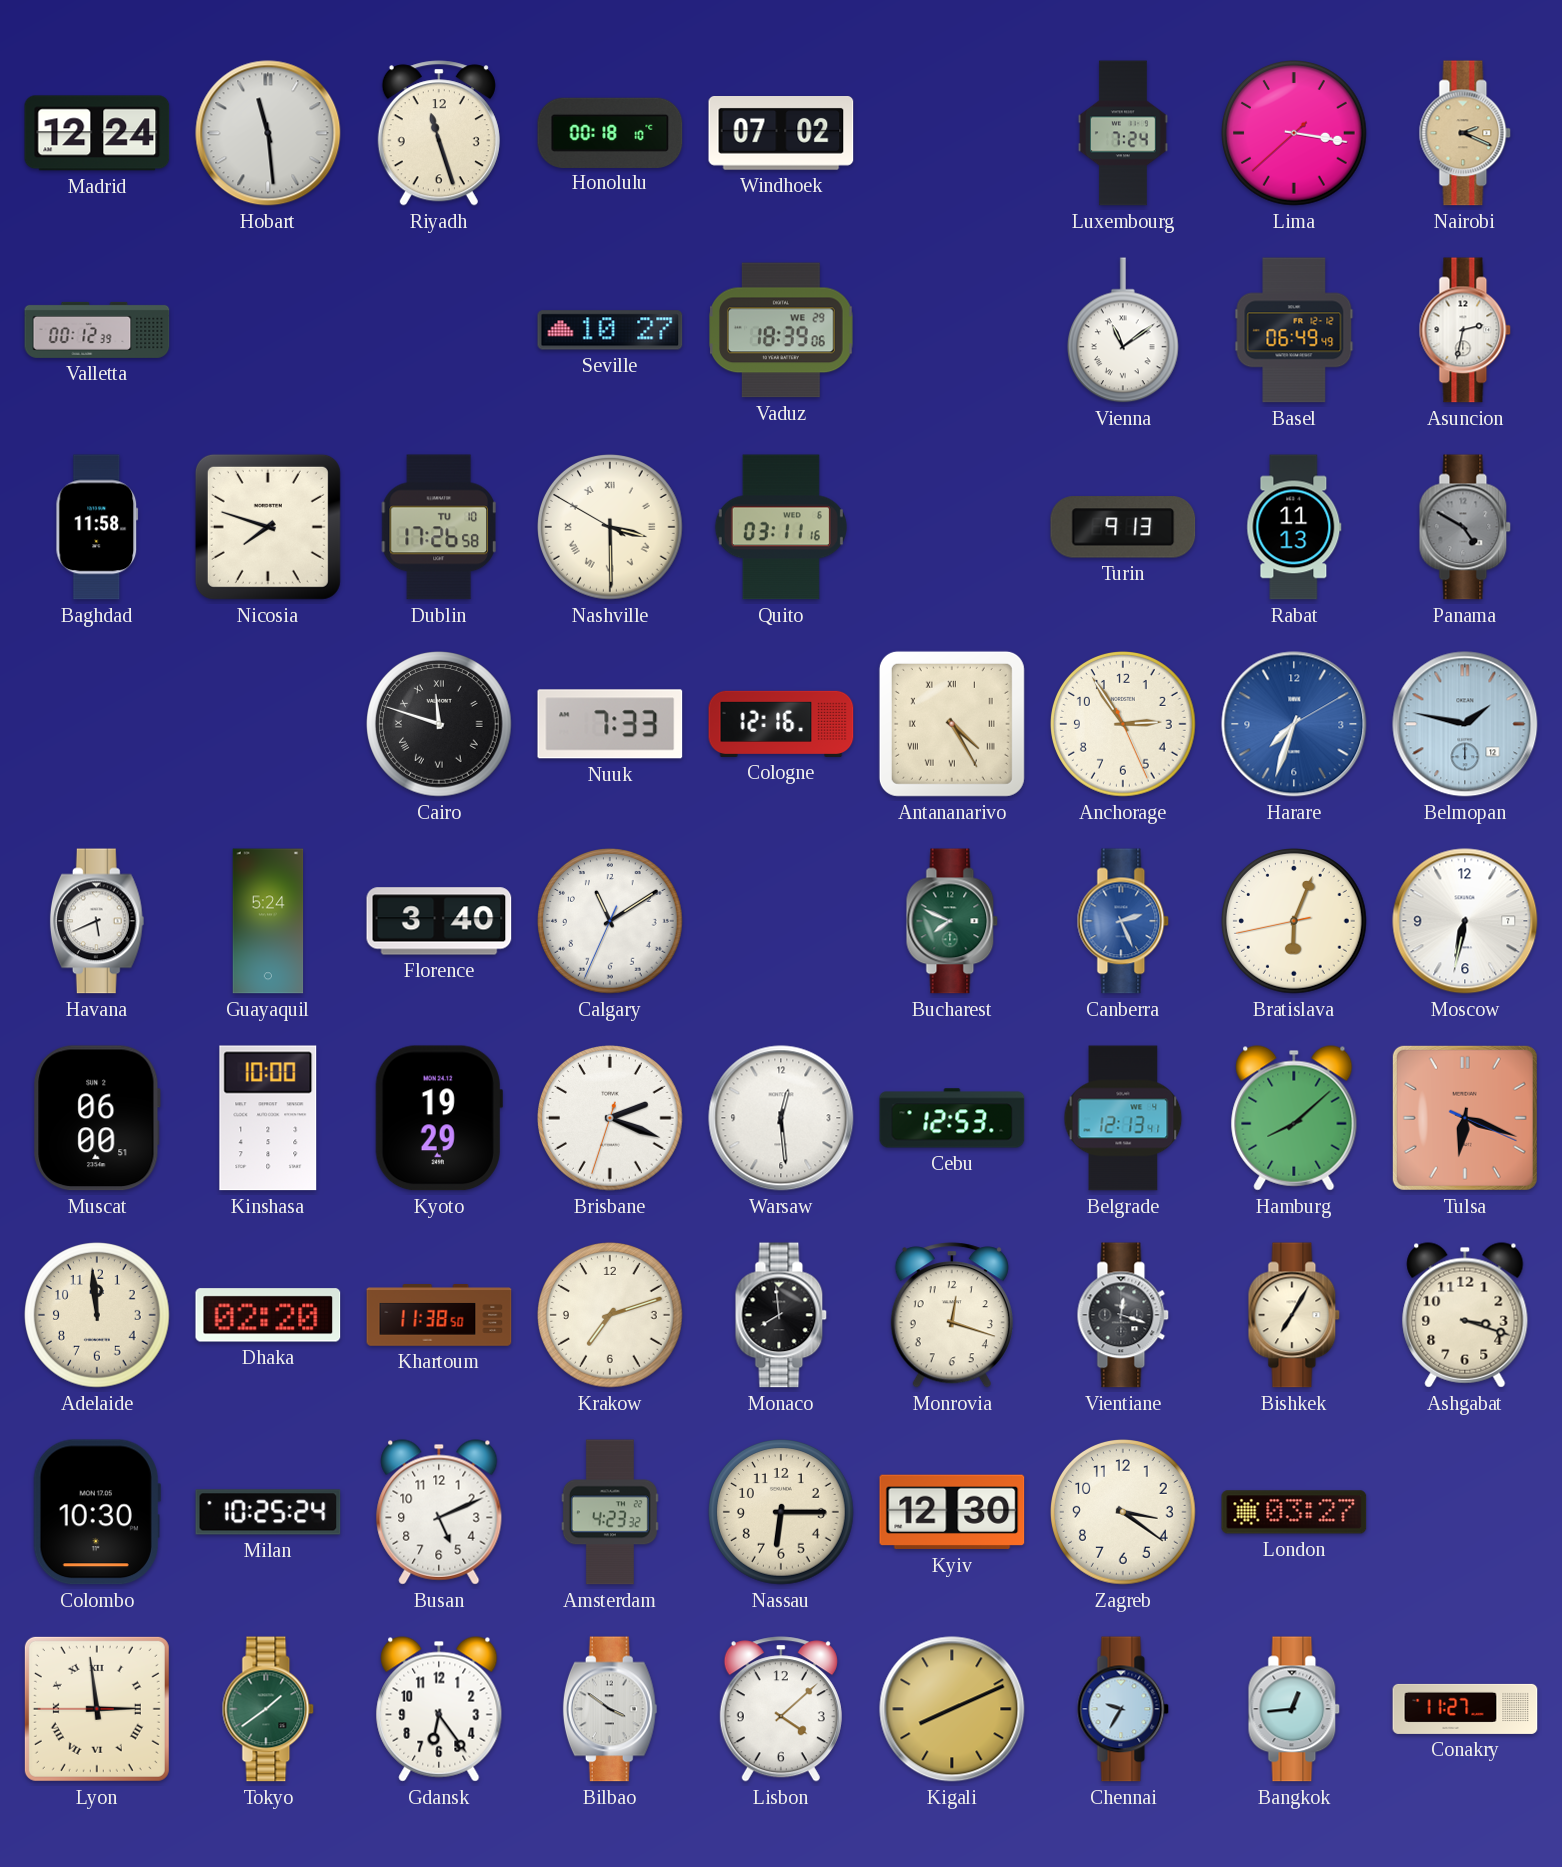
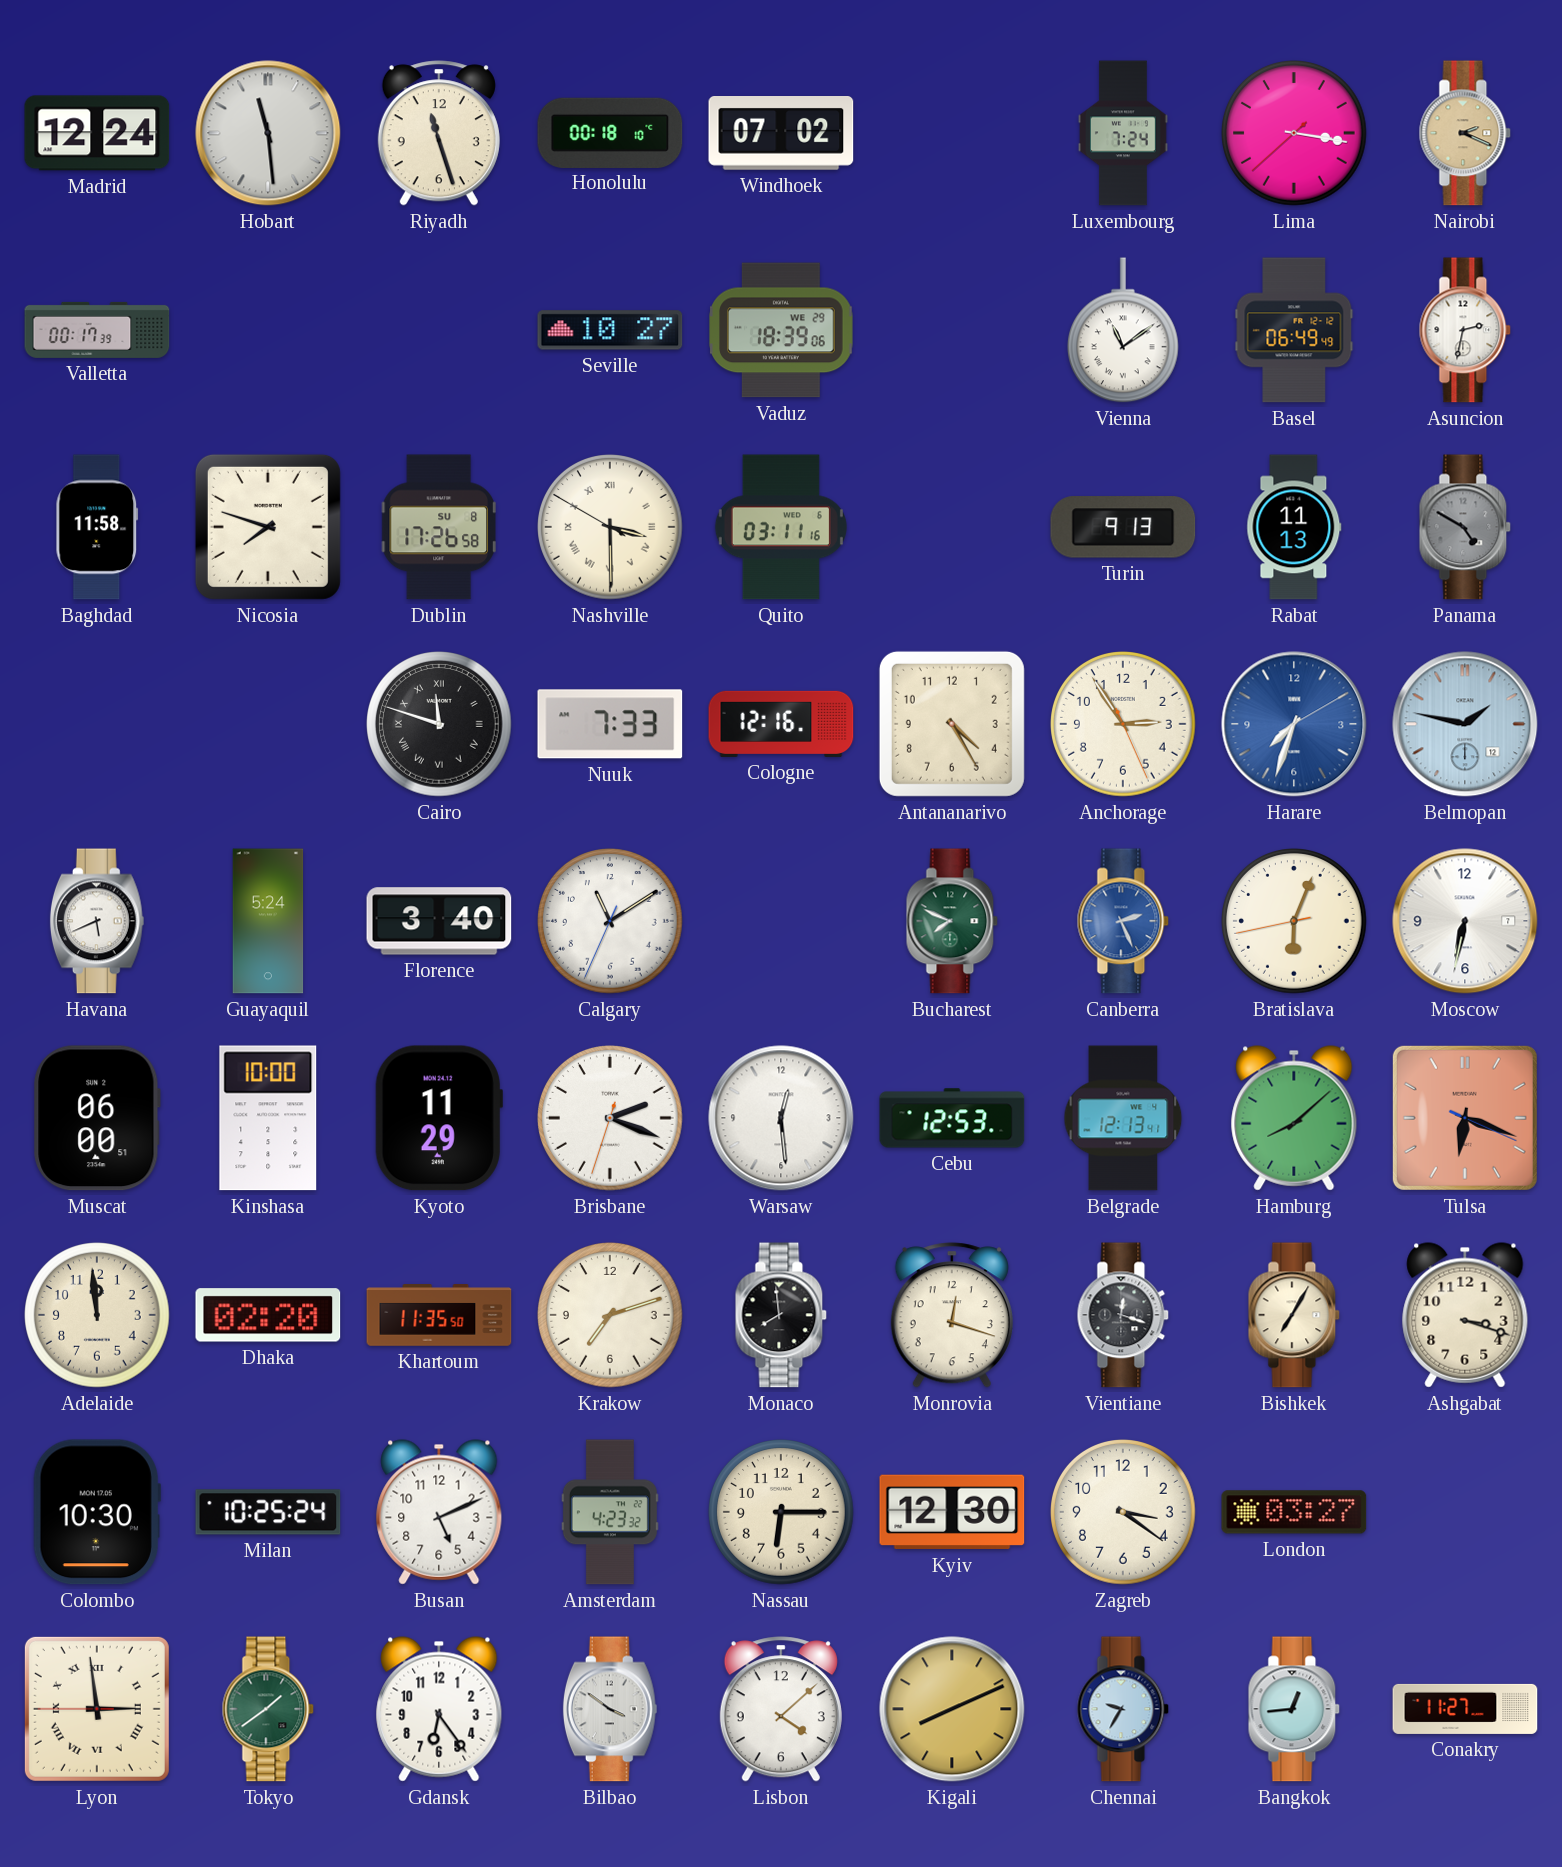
Valletta: 00:12 -> 00:17
Dublin date: TU 10 -> SU 8
Antananarivo numerals: Roman -> Arabic
Kyoto: 19:29 -> 11:29
Khartoum: 11:38 -> 11:35
